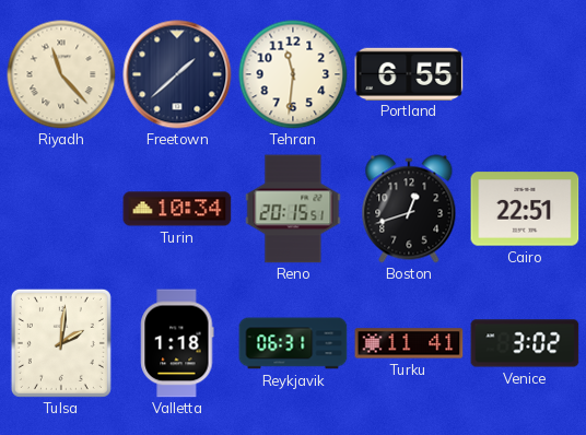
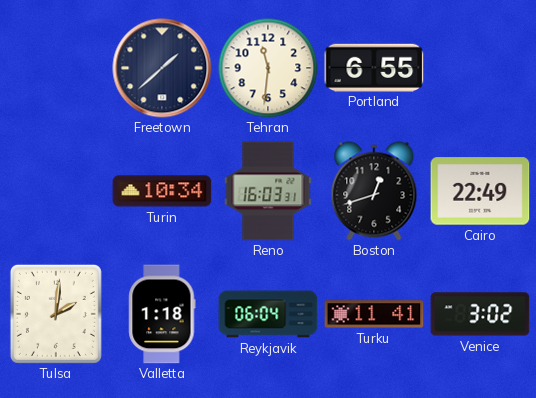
Riyadh: 11:23 -> none
Reno: 20:15 -> 16:03
Cairo: 22:51 -> 22:49
Reykjavik: 06:31 -> 06:04
